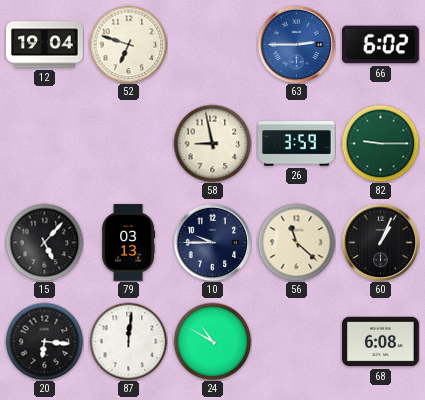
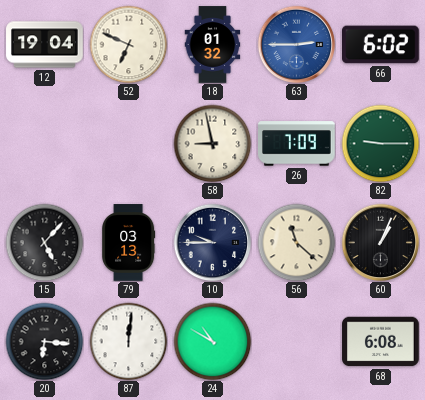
52: 6:48 -> 6:49
18: none -> 01:32
26: 3:59 -> 7:09
